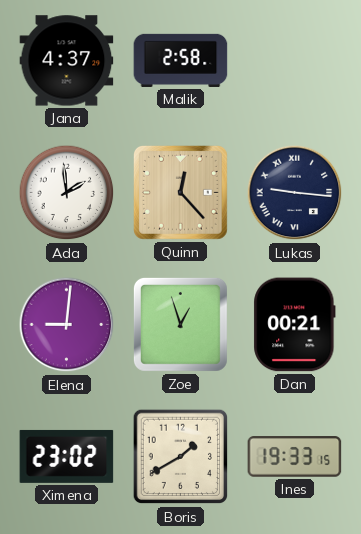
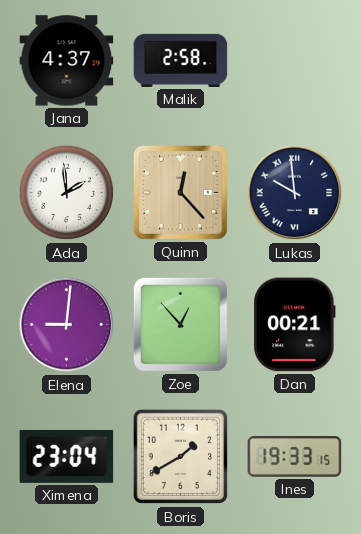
Lukas: 9:16 -> 9:59
Zoe: 12:57 -> 12:53
Ximena: 23:02 -> 23:04
